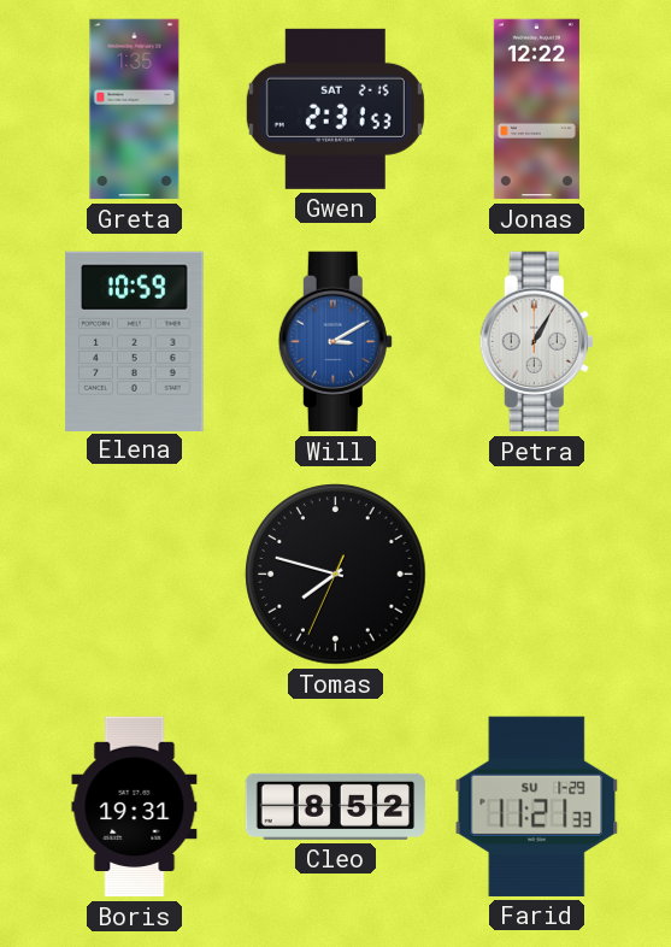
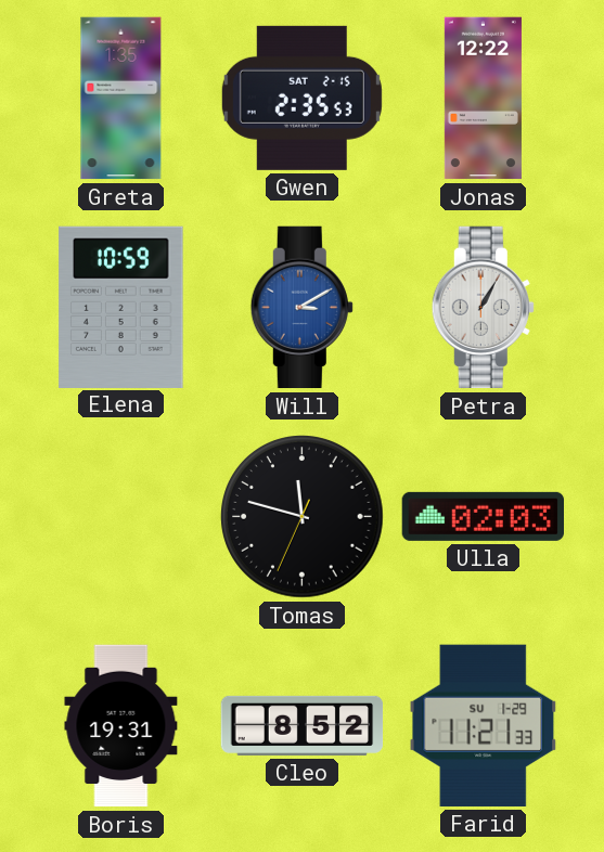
Gwen: 2:31 -> 2:35
Tomas: 7:47 -> 11:47
Ulla: none -> 02:03
